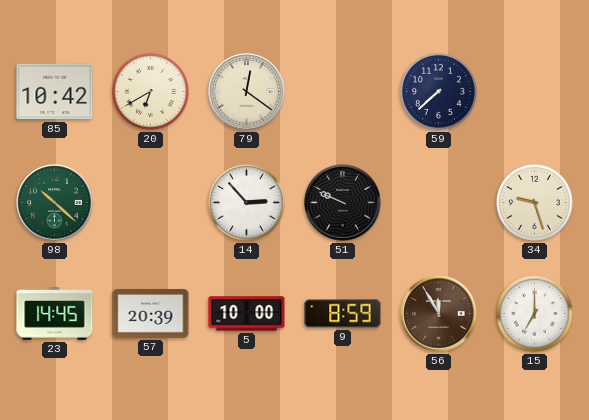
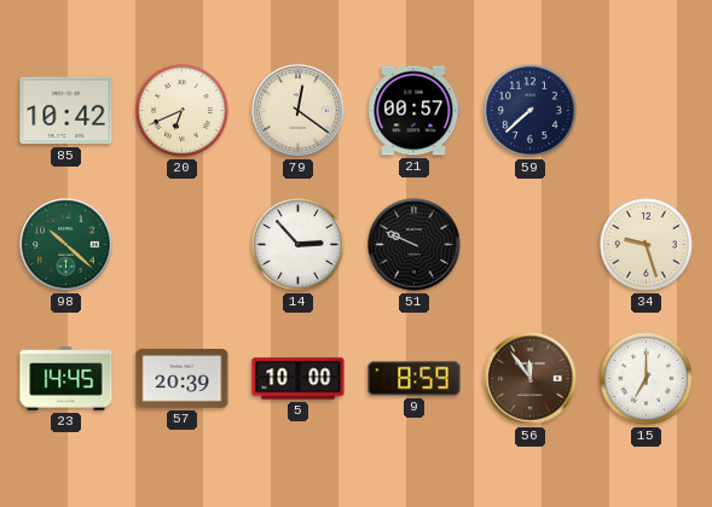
20: 6:40 -> 6:41
21: none -> 00:57
56: 11:55 -> 11:54
